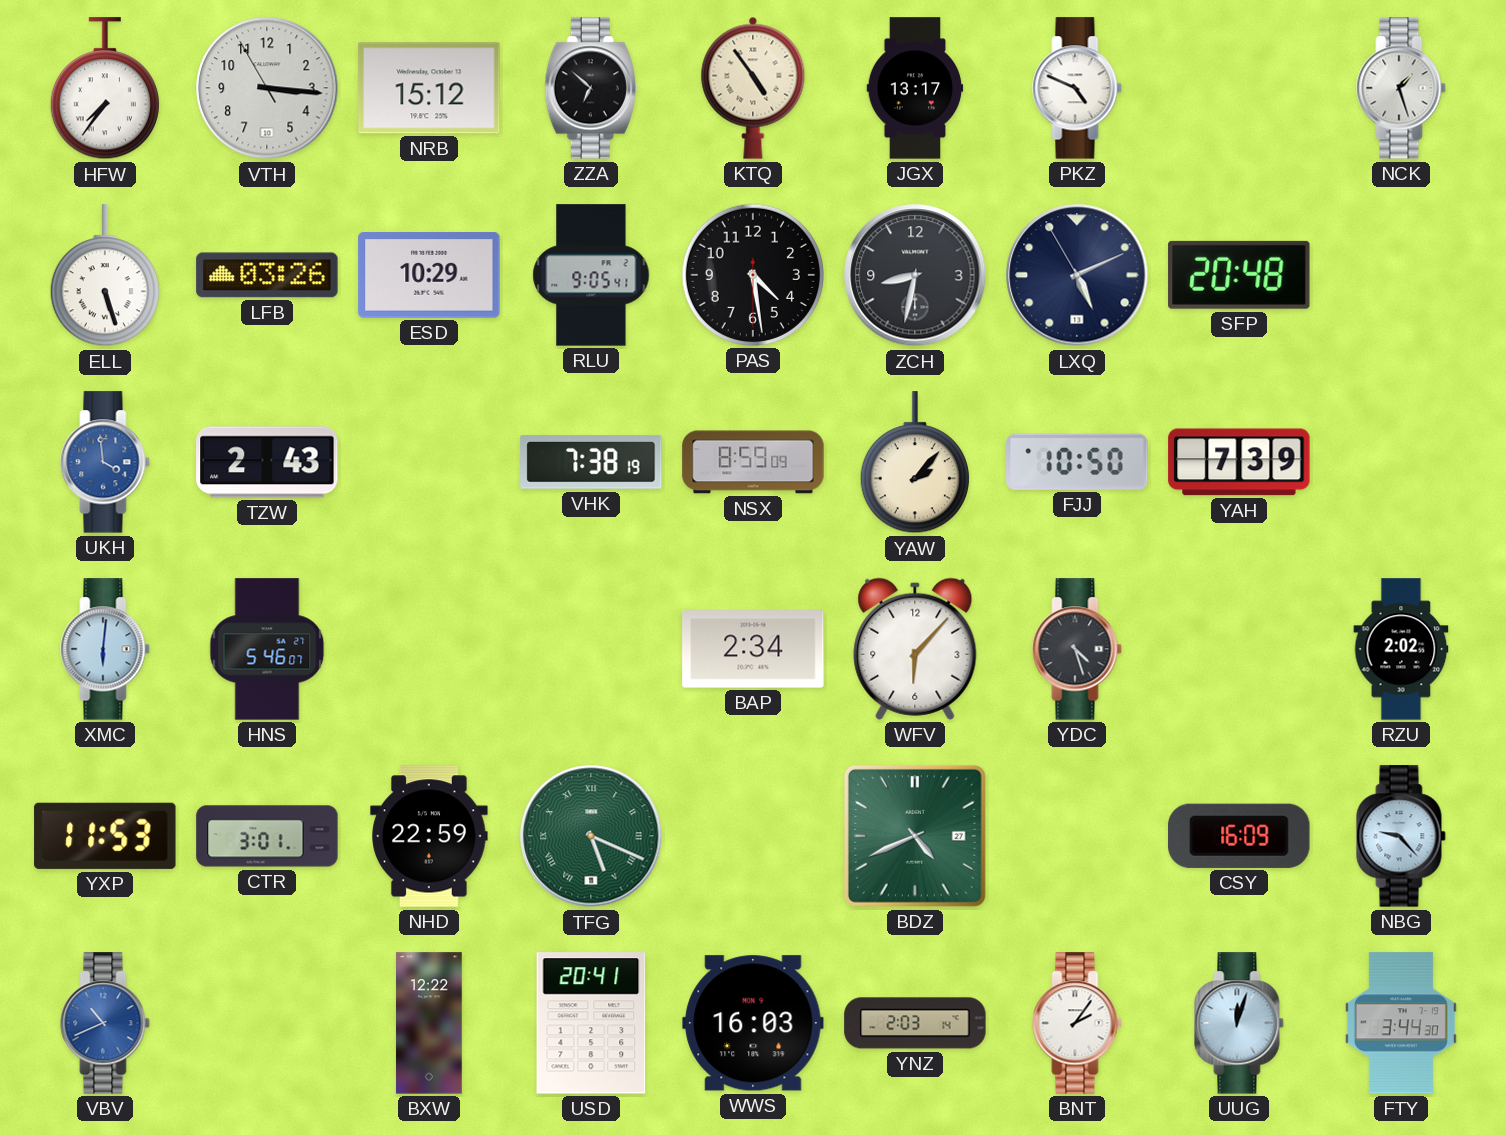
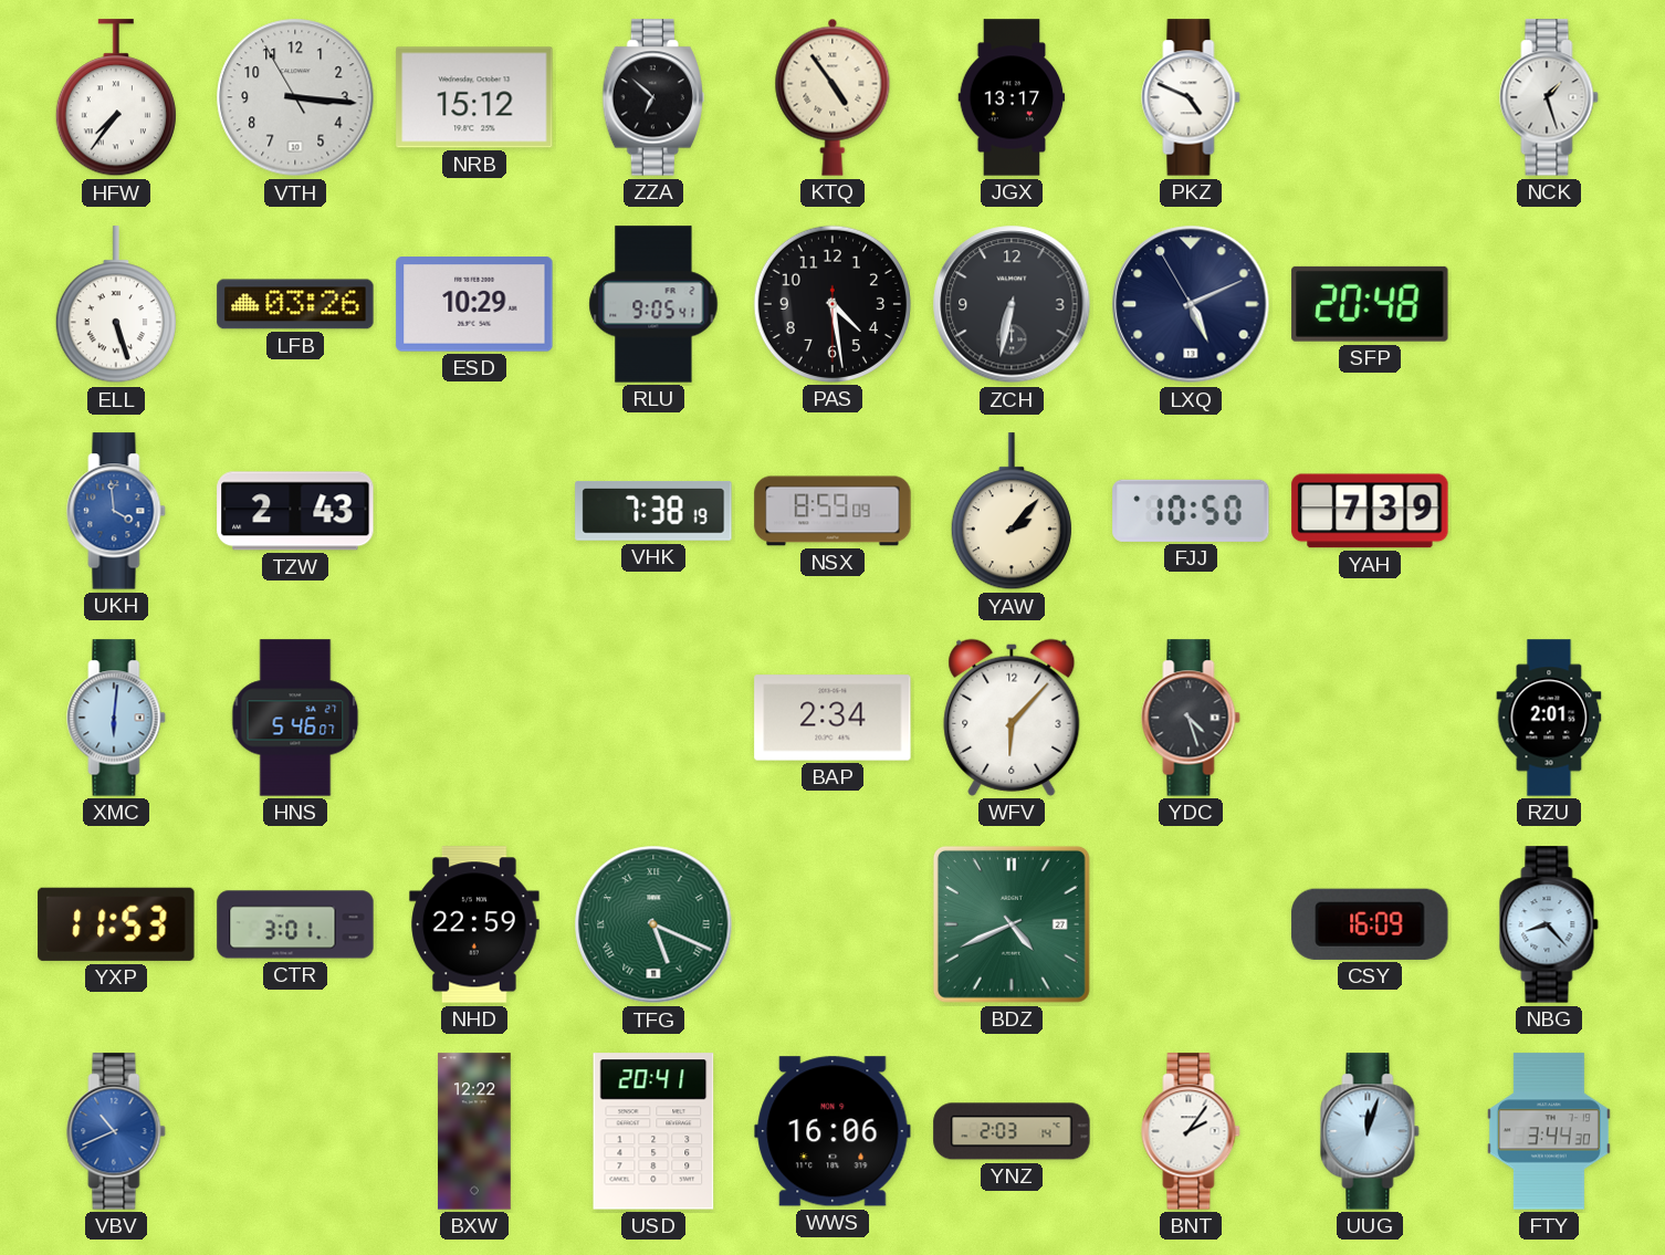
ZCH: 8:32 -> 6:32
RZU: 2:02 -> 2:01
NBG: 9:23 -> 8:23
WWS: 16:03 -> 16:06
